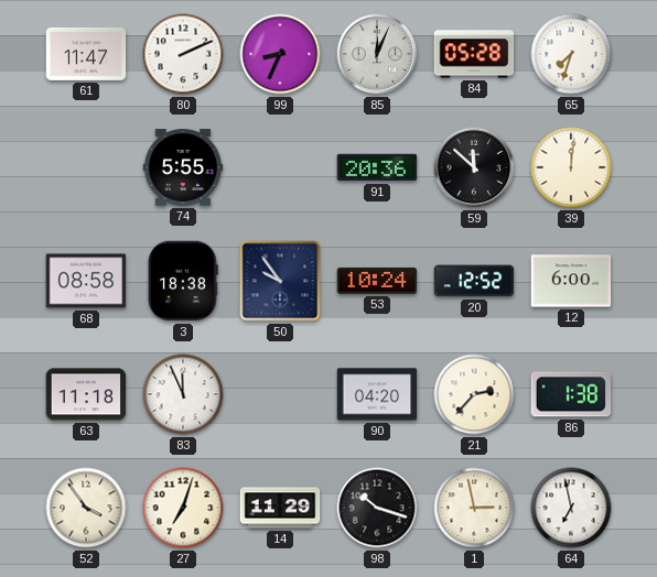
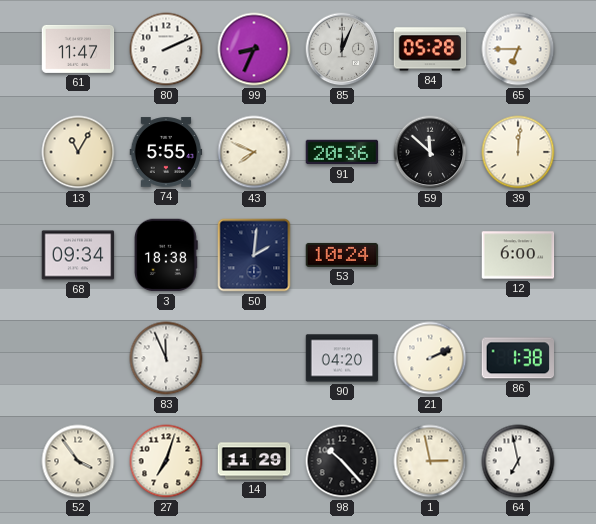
65: 7:33 -> 6:45
13: none -> 11:05
43: none -> 7:49
68: 08:58 -> 09:34
50: 9:54 -> 2:01
20: 12:52 -> none
63: 11:18 -> none
21: 2:37 -> 2:11
98: 10:18 -> 10:23
